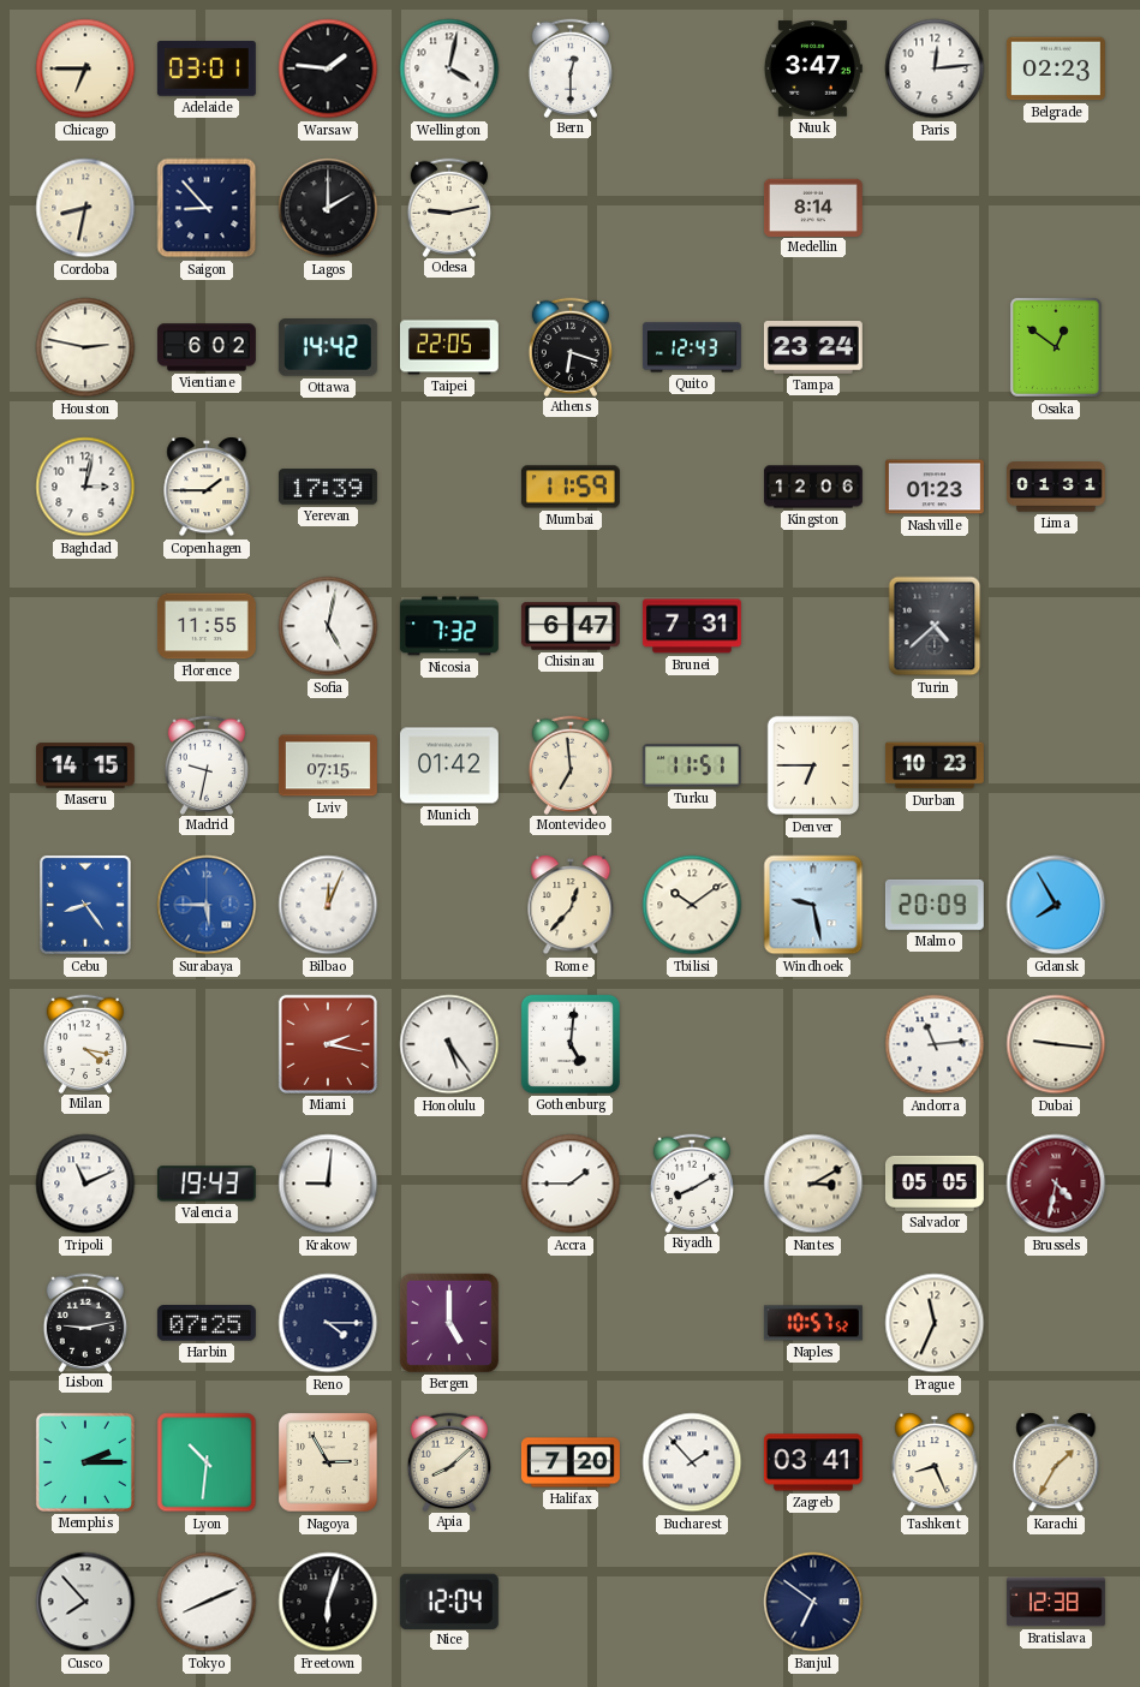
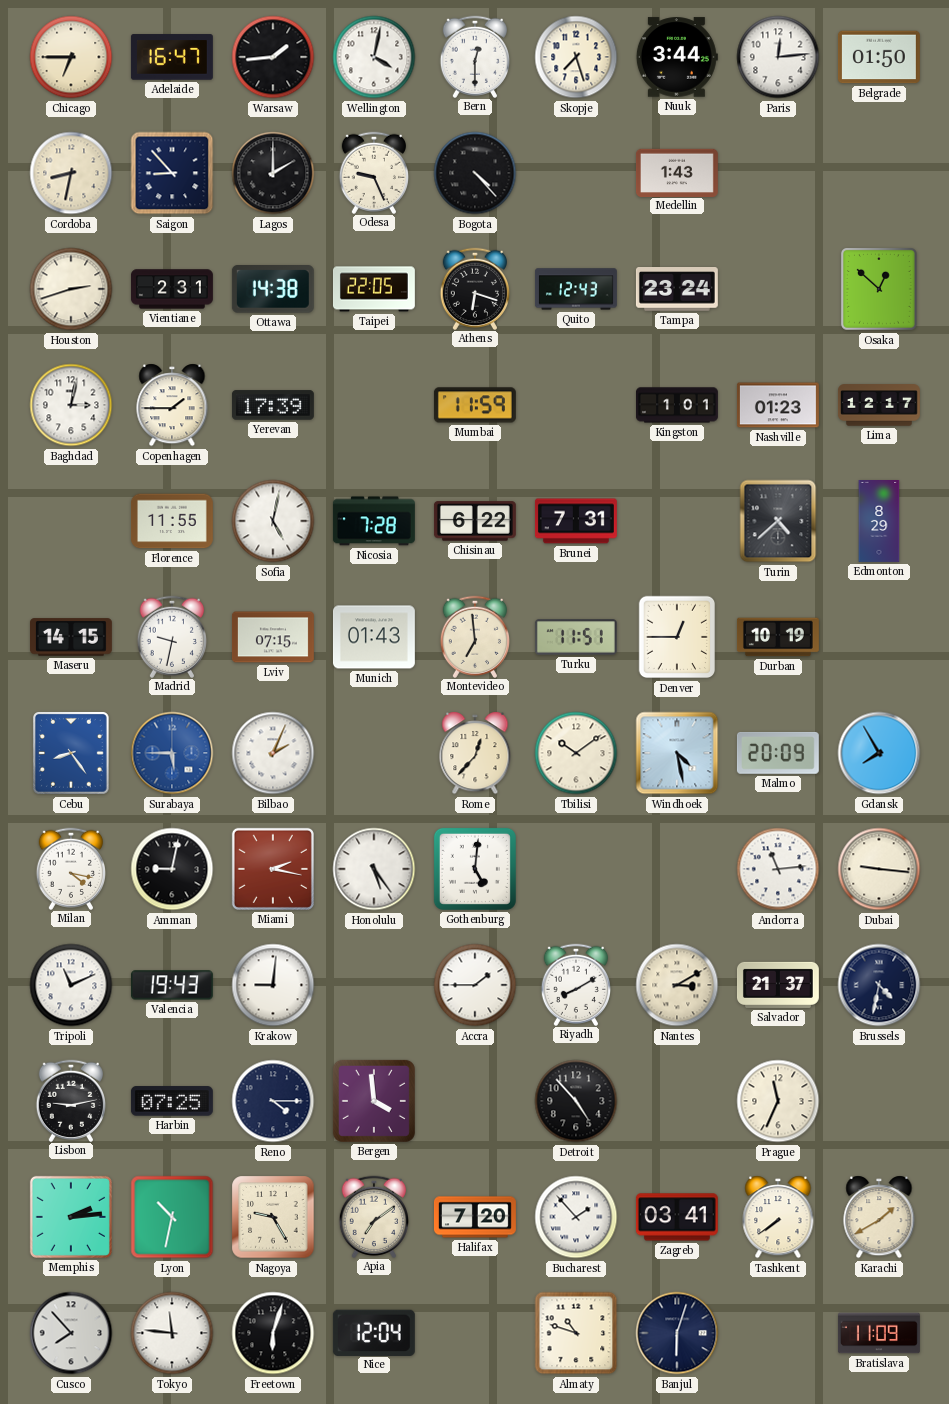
Adelaide: 03:01 -> 16:47
Warsaw: 1:46 -> 1:44
Skopje: none -> 7:27
Nuuk: 3:47 -> 3:44
Belgrade: 02:23 -> 01:50
Odesa: 9:13 -> 9:26
Bogota: none -> 4:23
Medellin: 8:14 -> 1:43
Houston: 2:47 -> 2:42
Vientiane: 6:02 -> 2:31
Ottawa: 14:42 -> 14:38
Osaka: 12:51 -> 12:52
Kingston: 12:06 -> 1:01
Lima: 01:31 -> 12:17
Nicosia: 7:32 -> 7:28
Chisinau: 6:47 -> 6:22
Edmonton: none -> 8:29
Munich: 01:42 -> 01:43
Denver: 6:45 -> 12:45
Durban: 10:23 -> 10:19
Bilbao: 12:04 -> 2:04
Windhoek: 9:28 -> 4:28
Amman: none -> 9:02
Salvador: 05:05 -> 21:37
Brussels dial: burgundy -> navy
Bergen: 5:00 -> 3:59
Detroit: none -> 4:53
Naples: 10:57 -> none
Memphis: 2:15 -> 2:14
Lyon: 10:31 -> 10:32
Nagoya: 2:55 -> 9:25
Apia: 8:08 -> 7:09
Tashkent: 8:26 -> 7:39
Karachi: 1:35 -> 1:40
Tokyo: 8:11 -> 11:46
Almaty: none -> 10:48
Banjul: 6:51 -> 6:03
Bratislava: 12:38 -> 11:09
